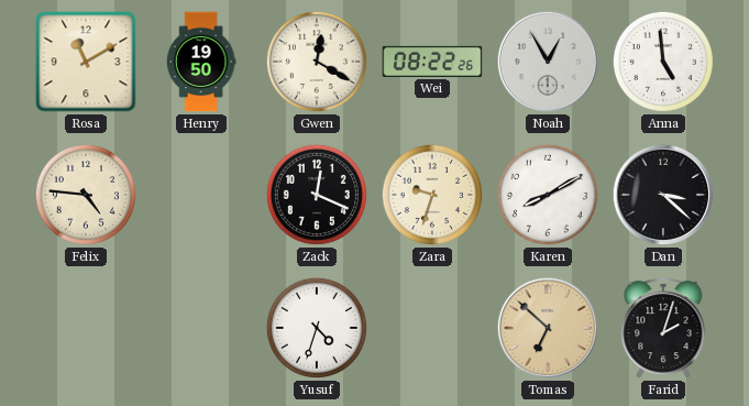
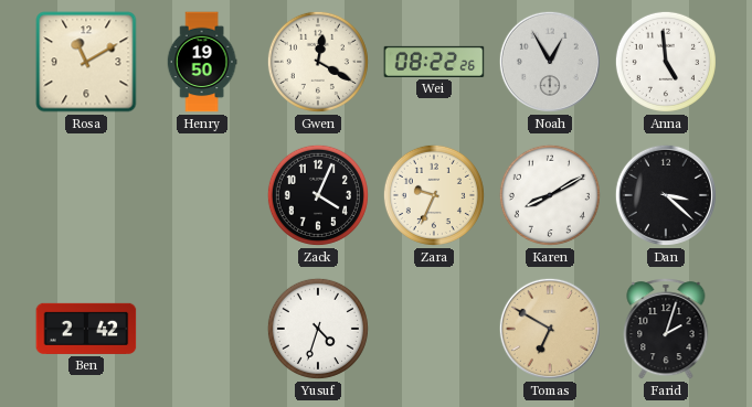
Felix: 4:46 -> none
Zack: 12:19 -> 4:04
Zara: 9:33 -> 9:34
Ben: none -> 2:42
Tomas: 6:52 -> 6:50
